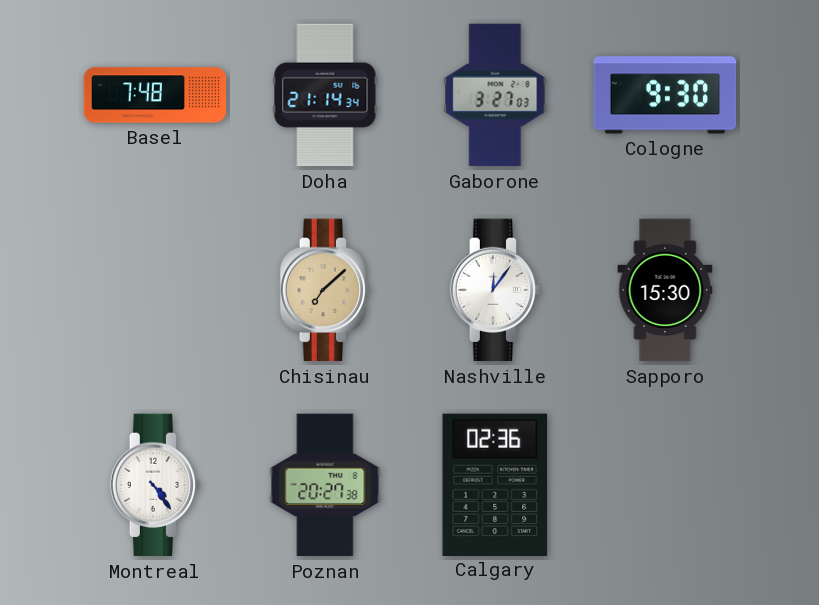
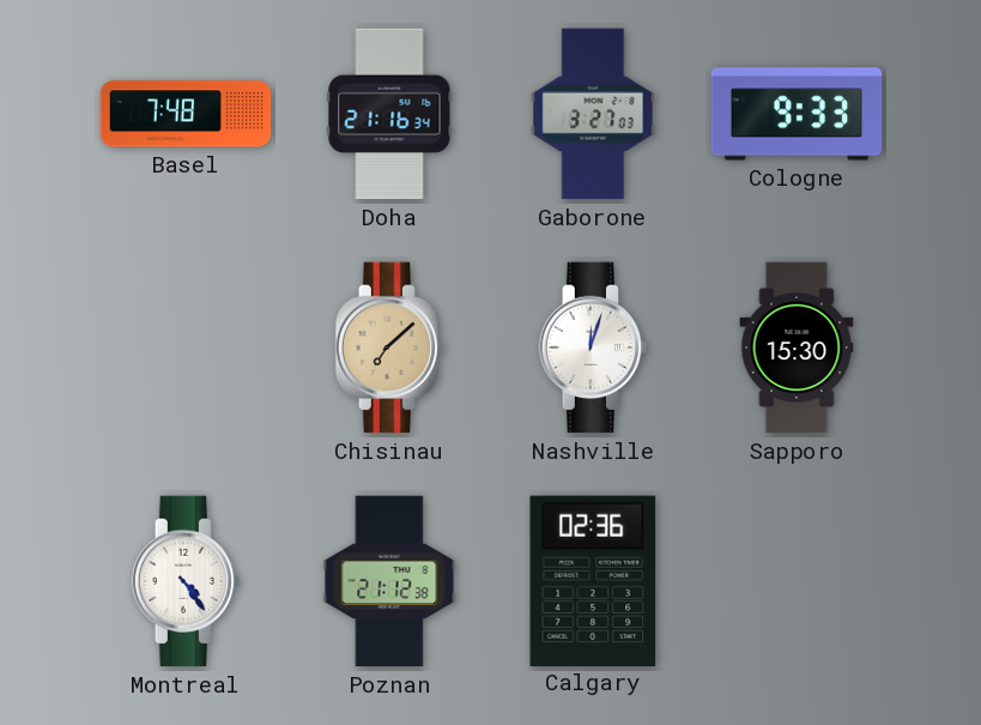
Doha: 21:14 -> 21:16
Cologne: 9:30 -> 9:33
Nashville: 12:06 -> 12:03
Poznan: 20:27 -> 21:12
